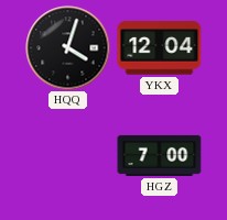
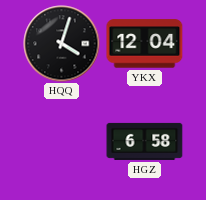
HGZ: 7:00 -> 6:58
